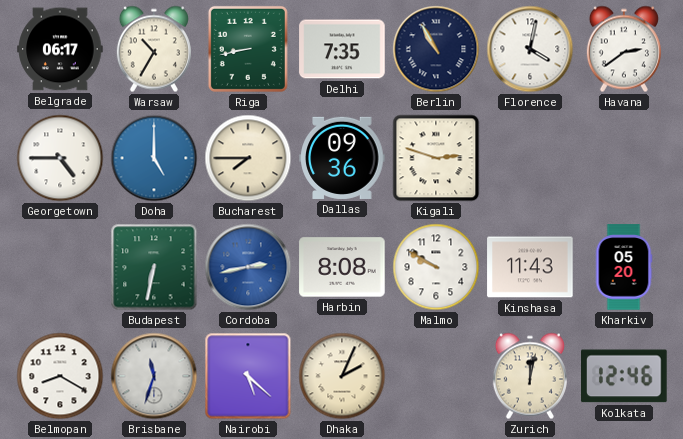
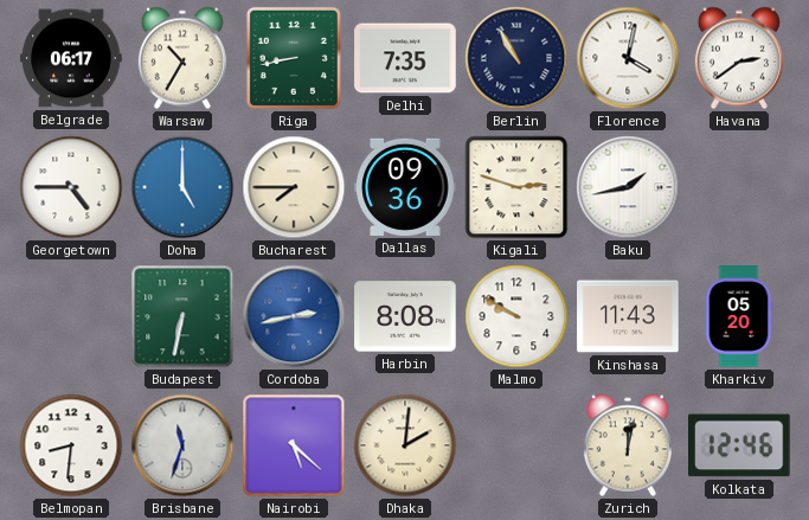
Baku: none -> 1:43
Belmopan: 8:20 -> 8:31
Dhaka: 2:04 -> 2:01
